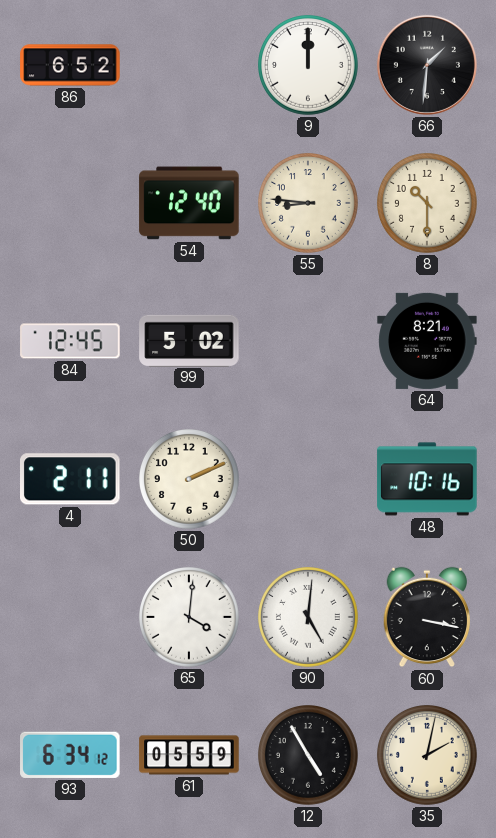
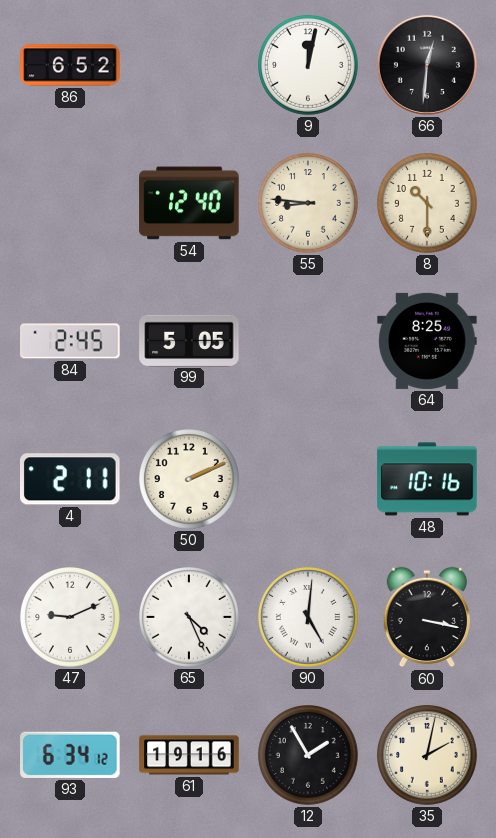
9: 12:00 -> 12:02
66: 1:31 -> 12:31
84: 12:45 -> 2:45
99: 5:02 -> 5:05
64: 8:21 -> 8:25
47: none -> 9:11
65: 4:01 -> 4:26
61: 05:59 -> 19:16
12: 4:55 -> 1:55
